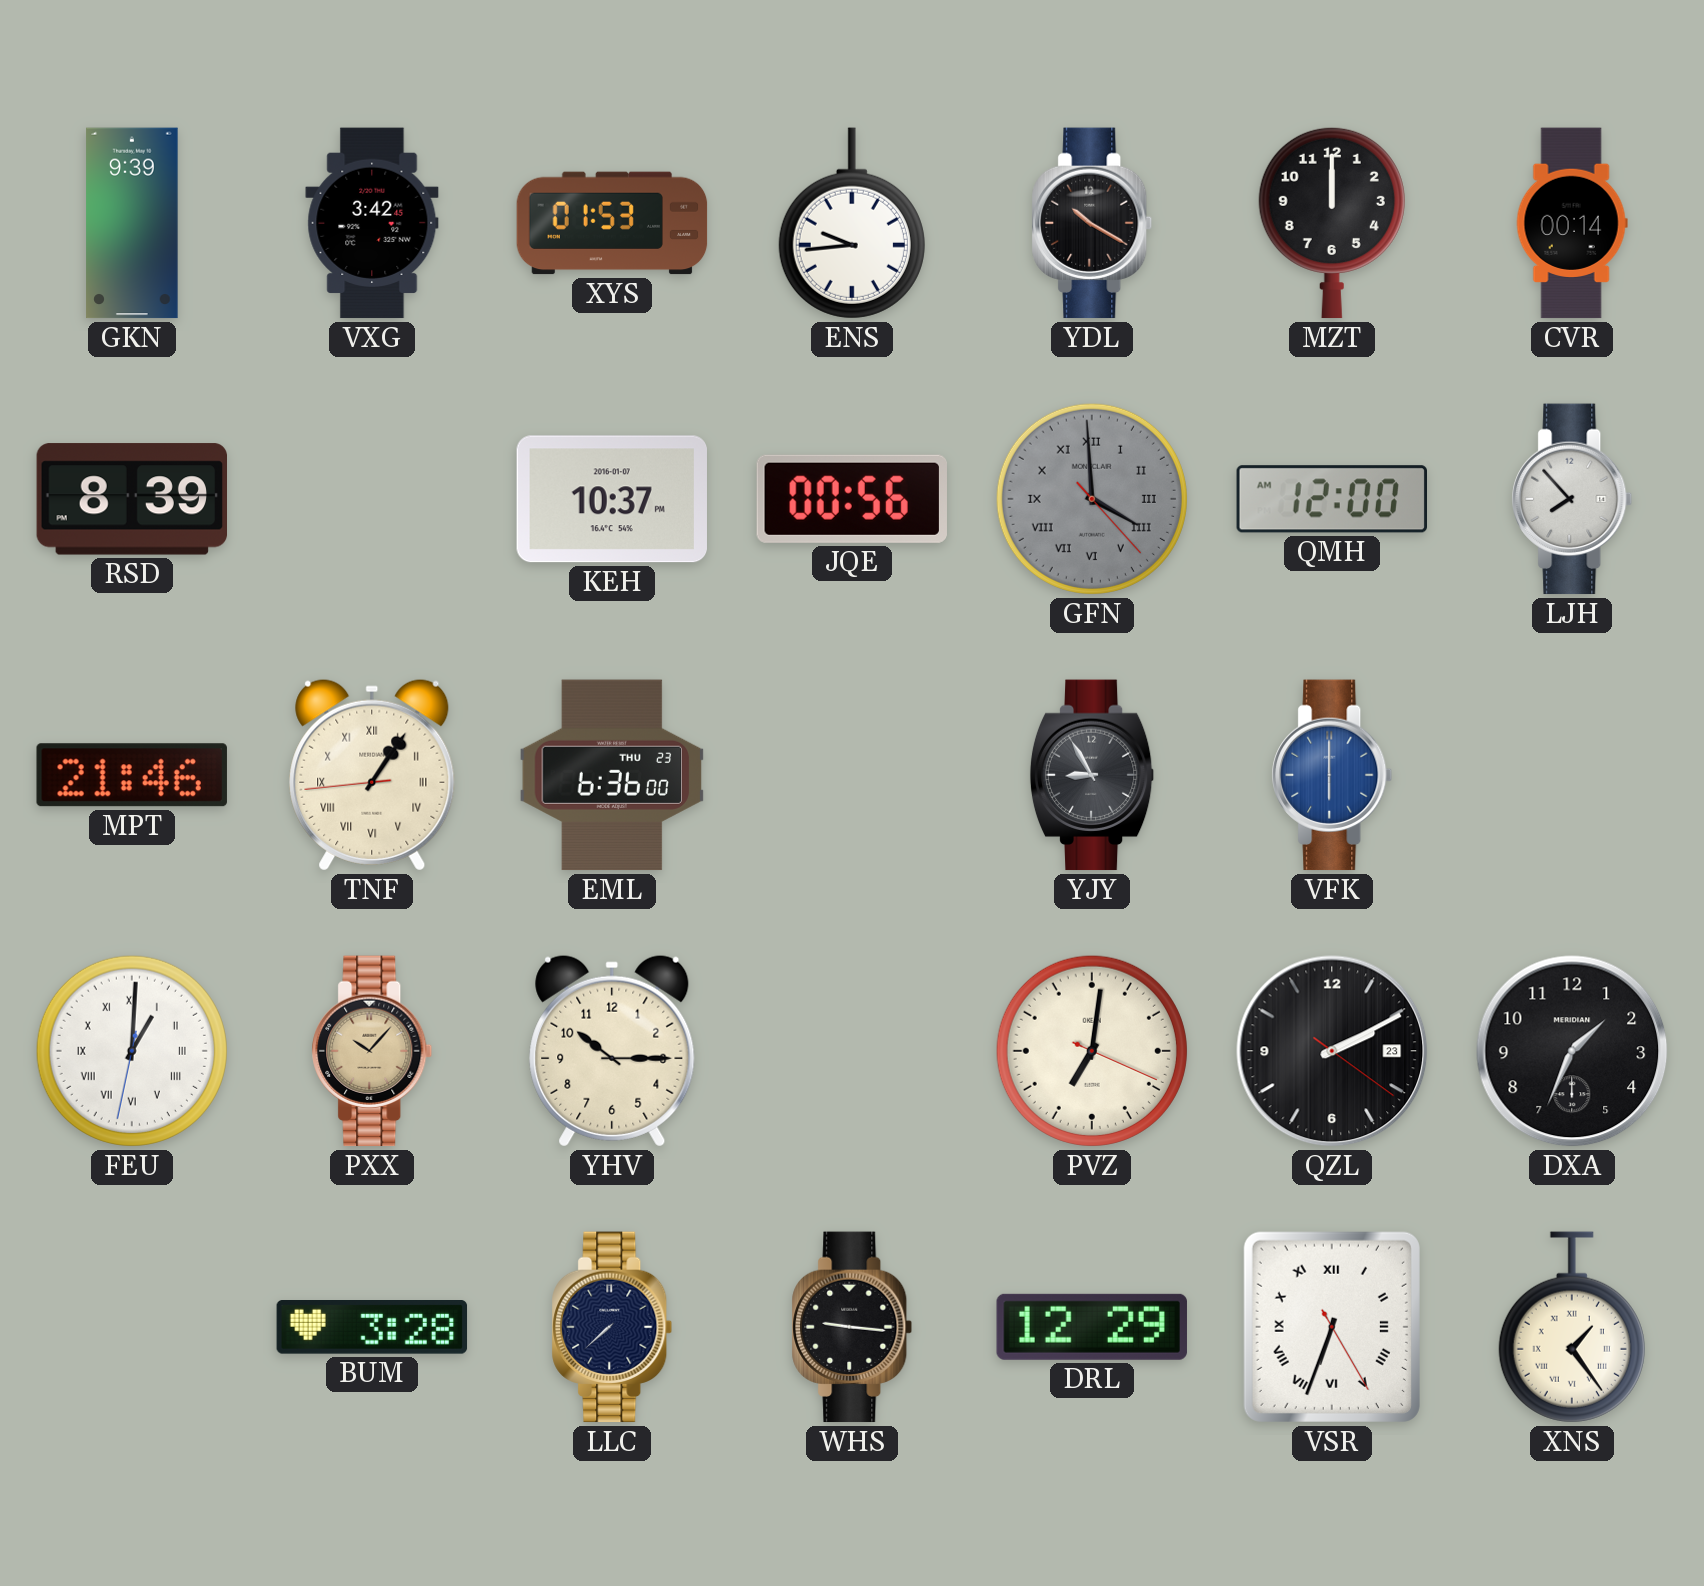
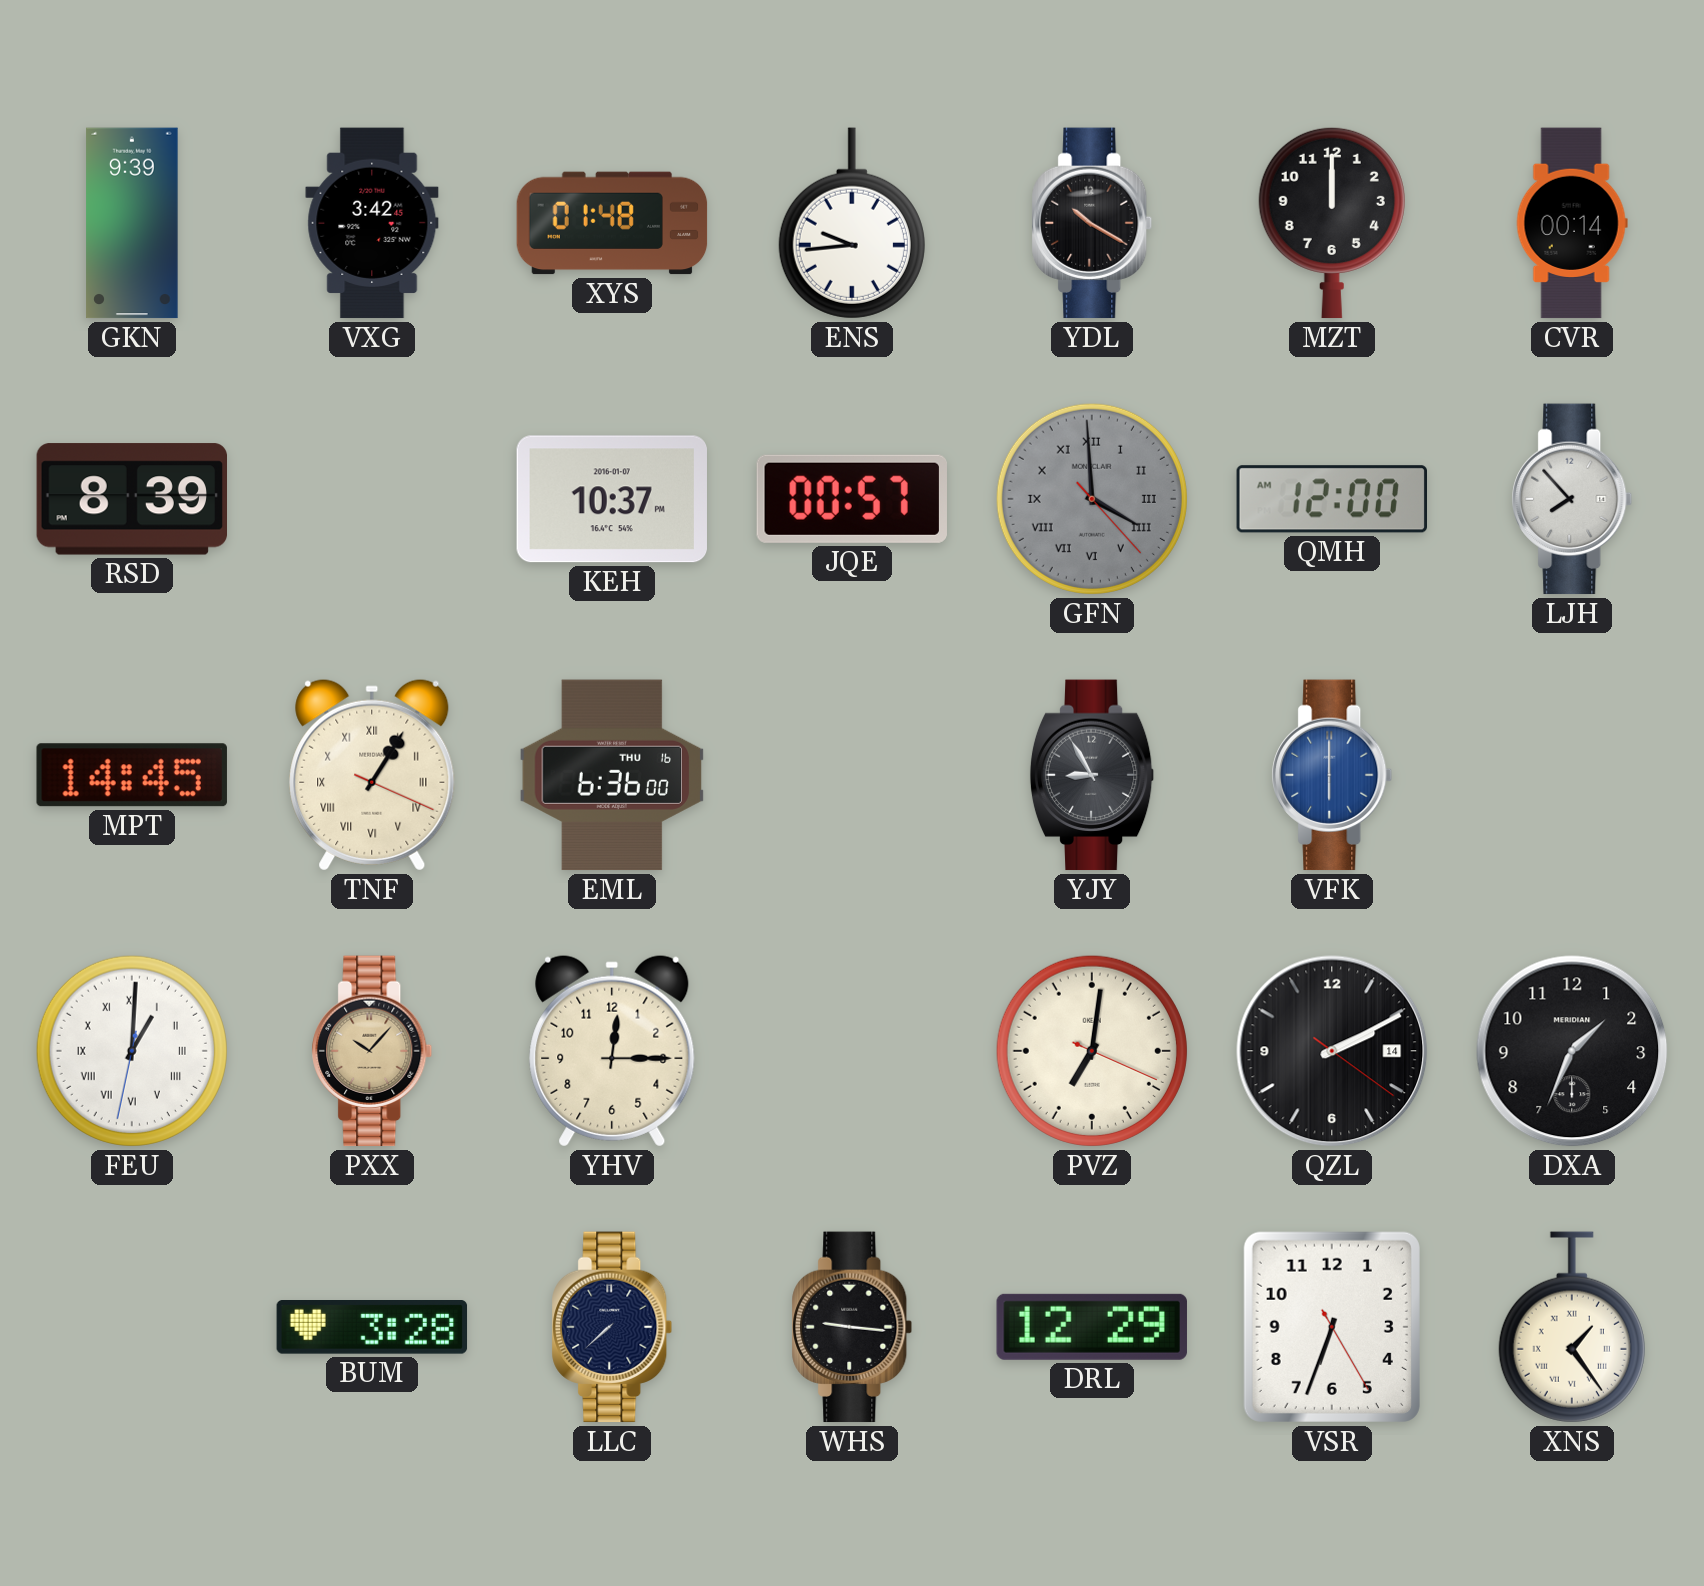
XYS: 01:53 -> 01:48
JQE: 00:56 -> 00:57
MPT: 21:46 -> 14:45
TNF: 1:05:44 -> 1:05:19
EML date: THU 23 -> THU 16
YHV: 10:15 -> 12:15
QZL date: 23 -> 14
VSR numerals: Roman -> Arabic
